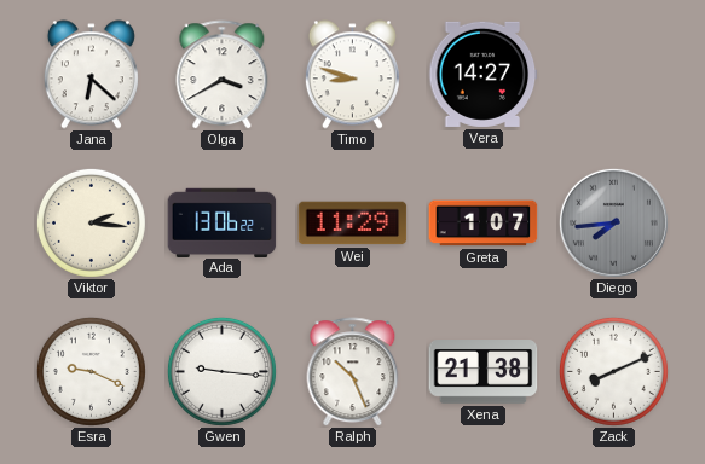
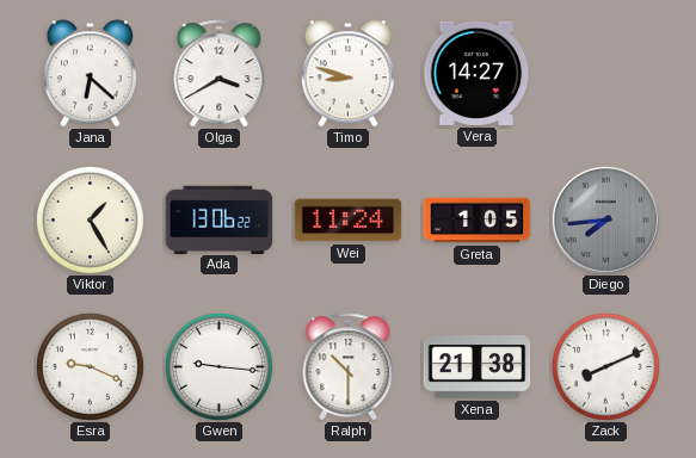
Viktor: 2:16 -> 1:25
Wei: 11:29 -> 11:24
Greta: 1:07 -> 1:05
Ralph: 10:26 -> 10:30
